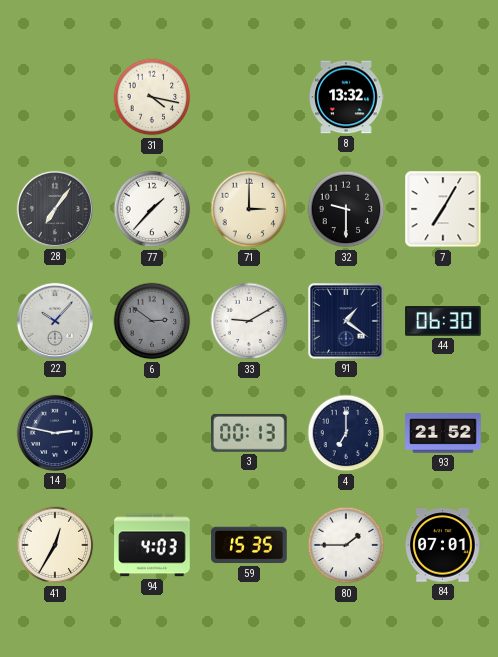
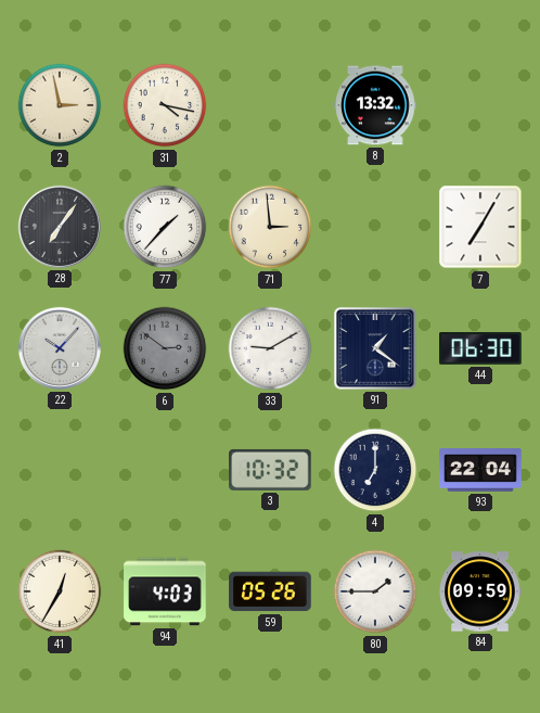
2: none -> 2:58
71: 3:00 -> 2:59
32: 9:30 -> none
14: 2:47 -> none
3: 00:13 -> 10:32
93: 21:52 -> 22:04
59: 15:35 -> 05:26
84: 07:01 -> 09:59
